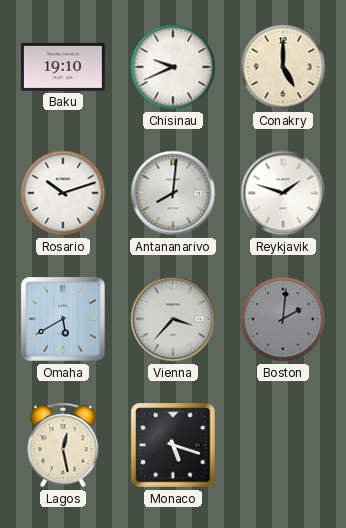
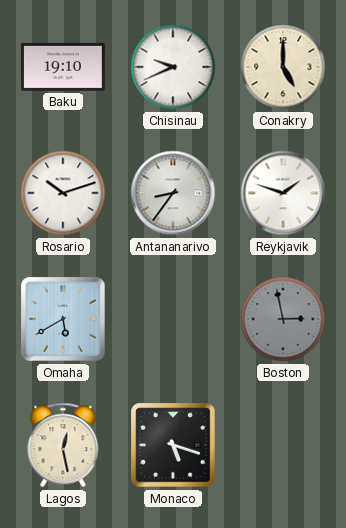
Antananarivo: 8:01 -> 8:36
Vienna: 3:37 -> none
Boston: 2:01 -> 2:58
